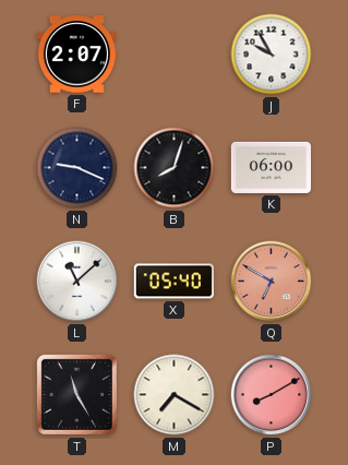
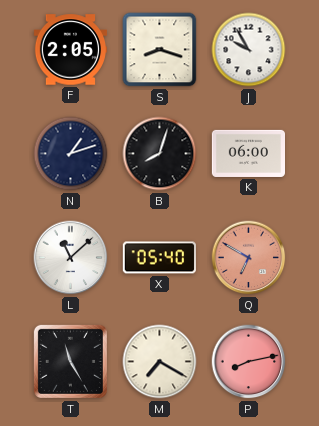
F: 2:07 -> 2:05
S: none -> 8:18
N: 9:19 -> 1:12
P: 8:10 -> 8:13
